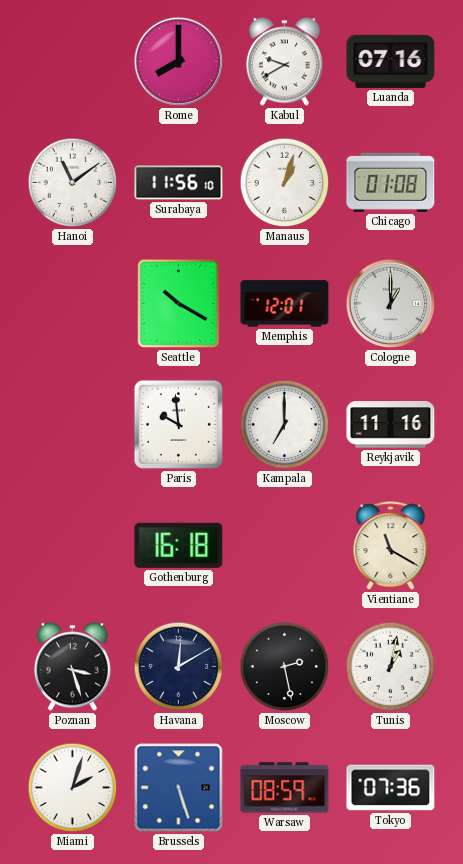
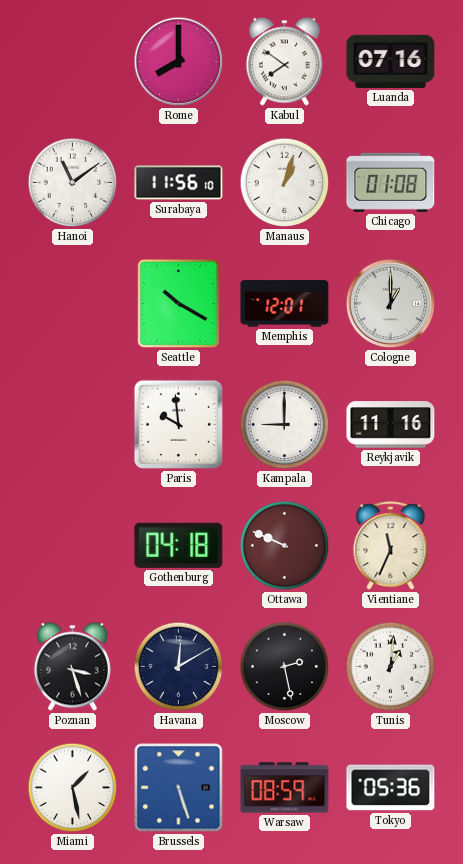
Kabul: 9:40 -> 7:51
Kampala: 7:00 -> 9:00
Gothenburg: 16:18 -> 04:18
Ottawa: none -> 9:49
Vientiane: 11:20 -> 11:34
Tunis: 1:02 -> 1:01
Miami: 2:03 -> 1:28
Tokyo: 07:36 -> 05:36
